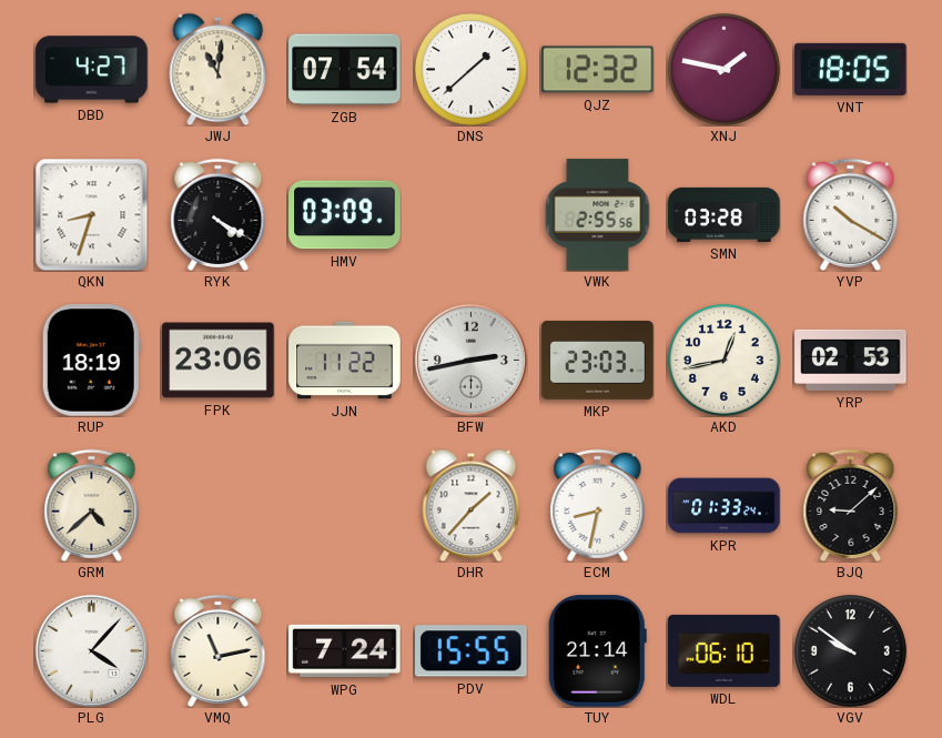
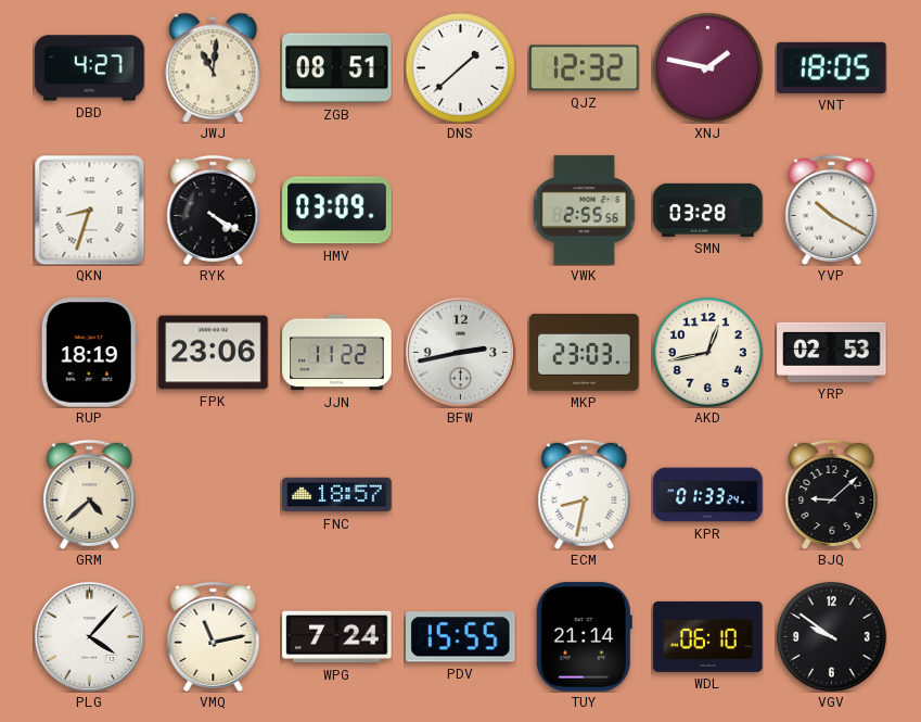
ZGB: 07:54 -> 08:51
FNC: none -> 18:57
DHR: 1:37 -> none
